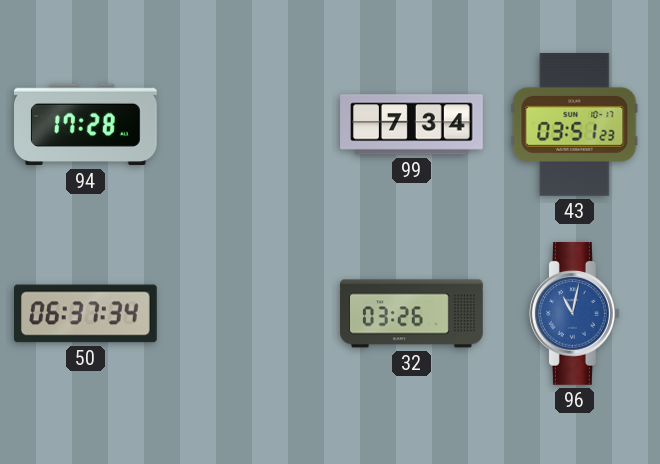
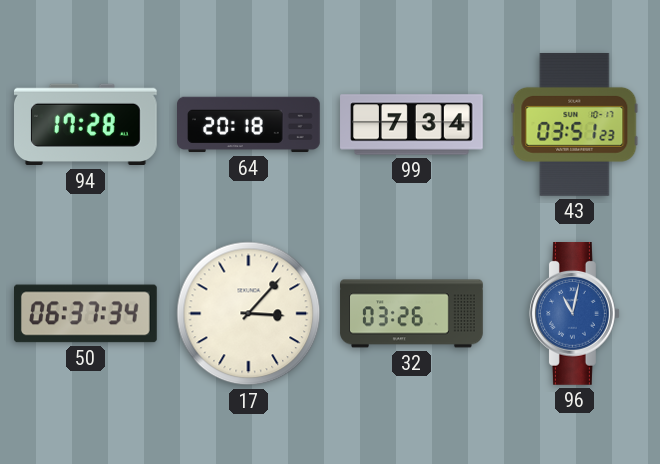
64: none -> 20:18
17: none -> 3:07
